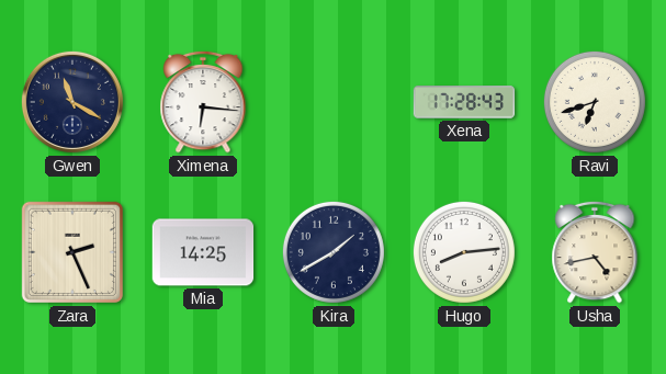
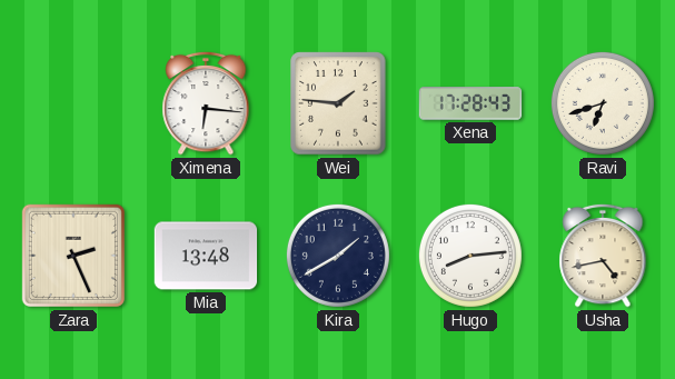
Gwen: 11:20 -> none
Wei: none -> 1:46
Mia: 14:25 -> 13:48
